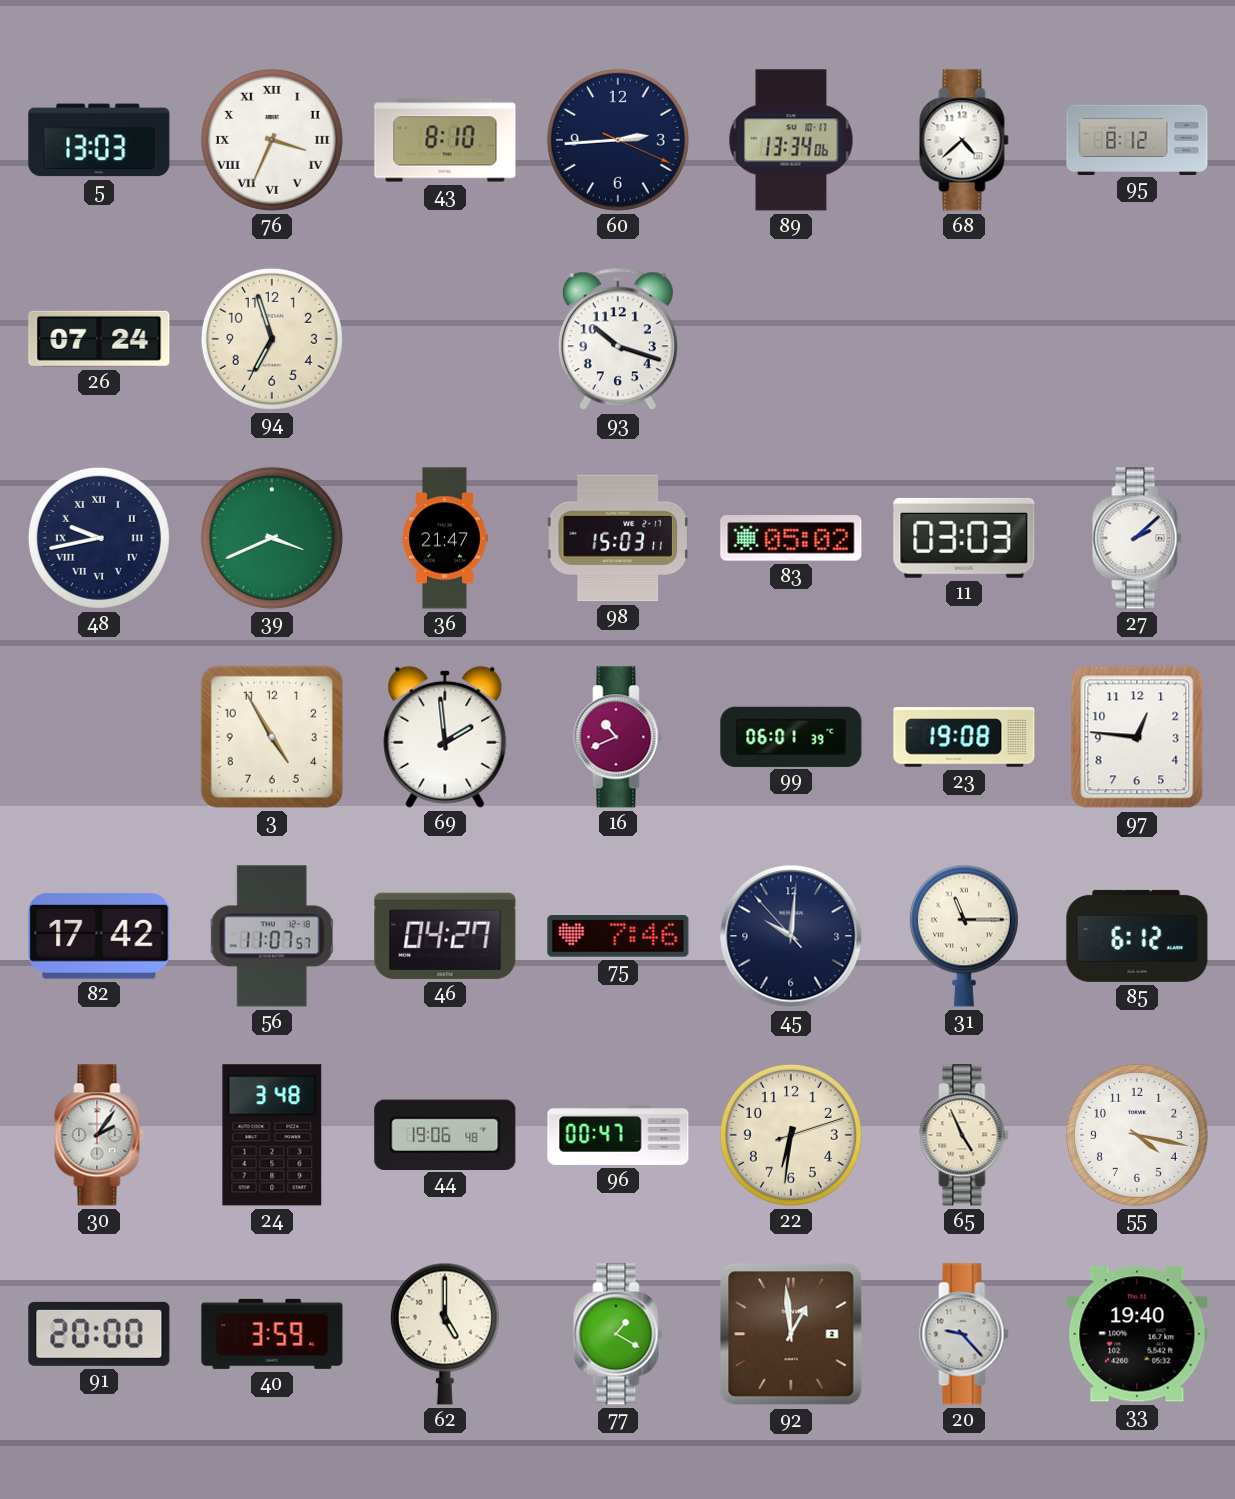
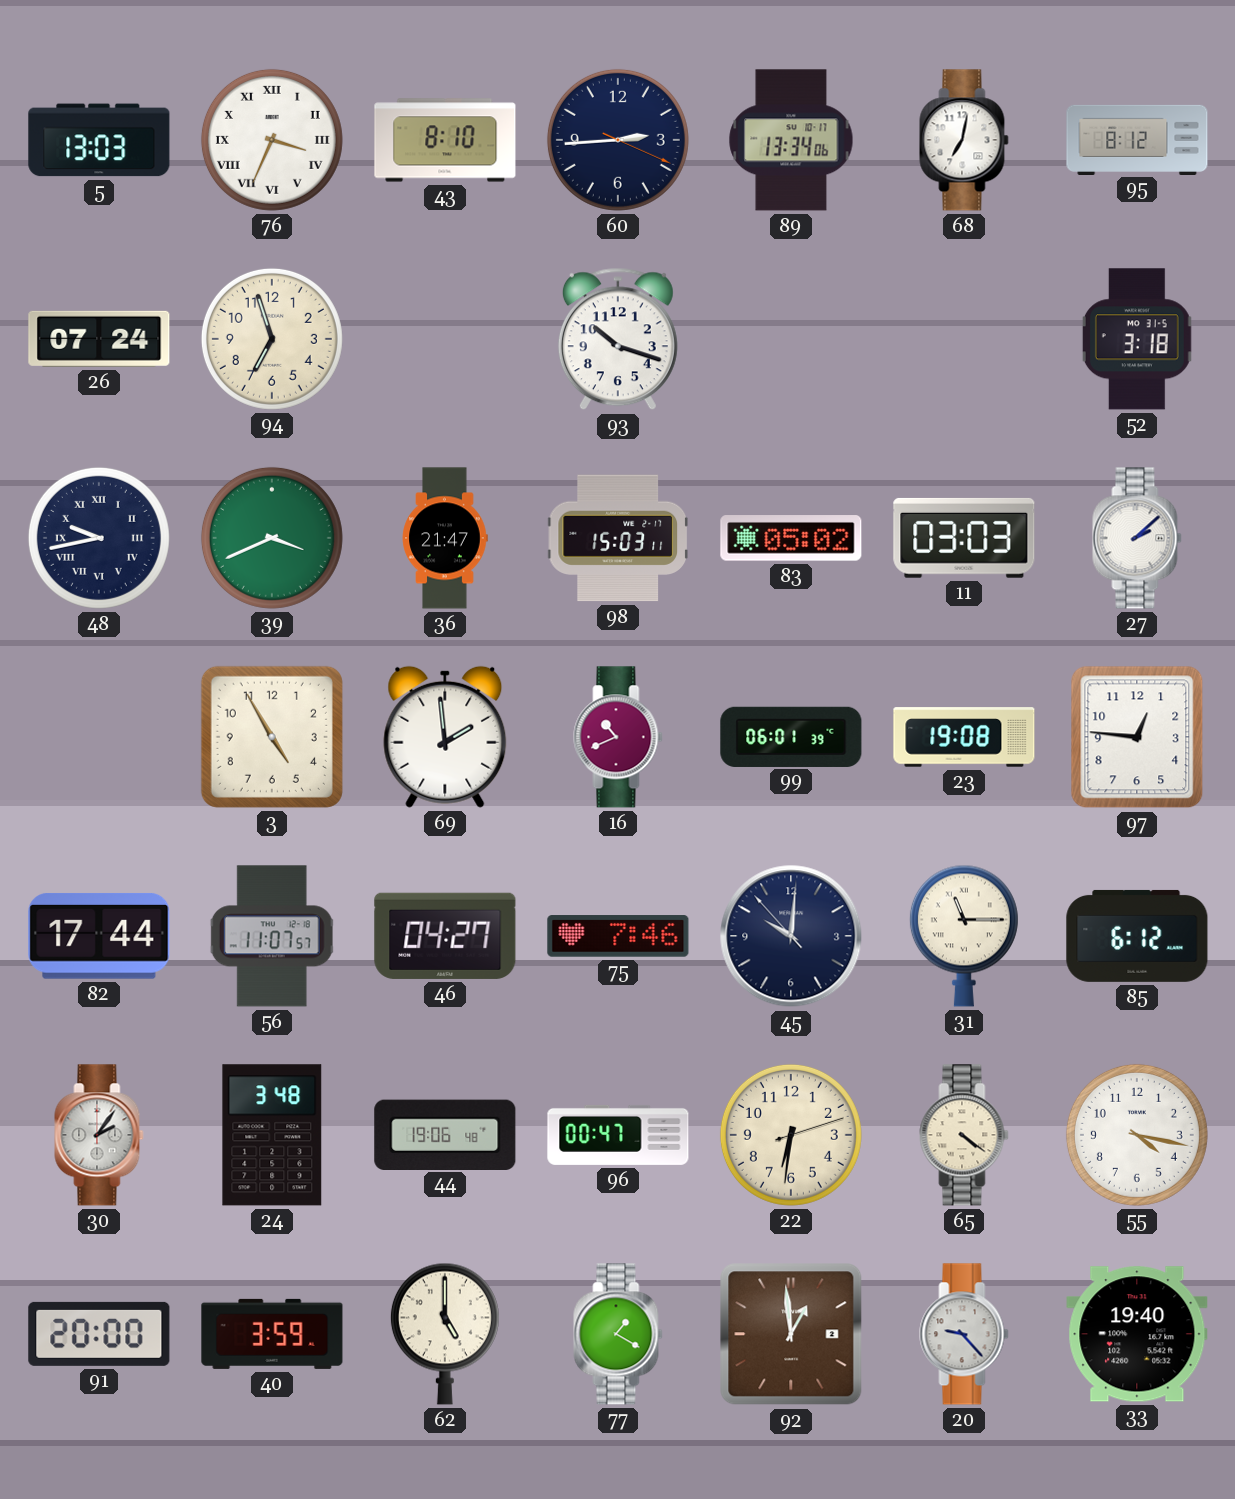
68: 4:38 -> 7:02
52: none -> 3:18
82: 17:42 -> 17:44
65: 4:56 -> 4:21
